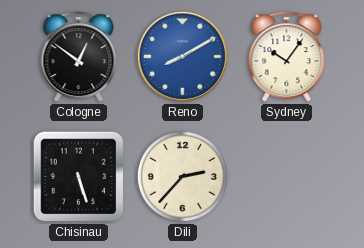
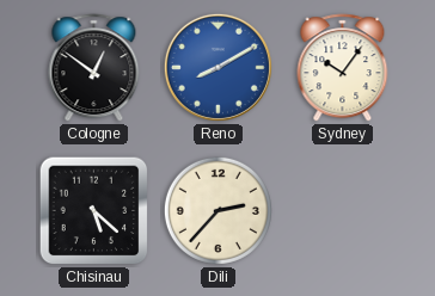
Chisinau: 5:27 -> 5:22
